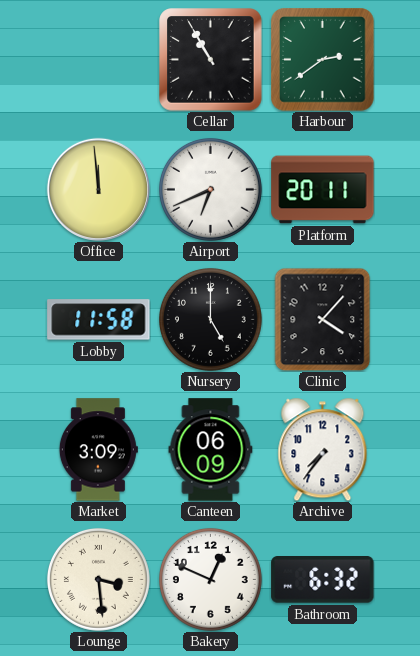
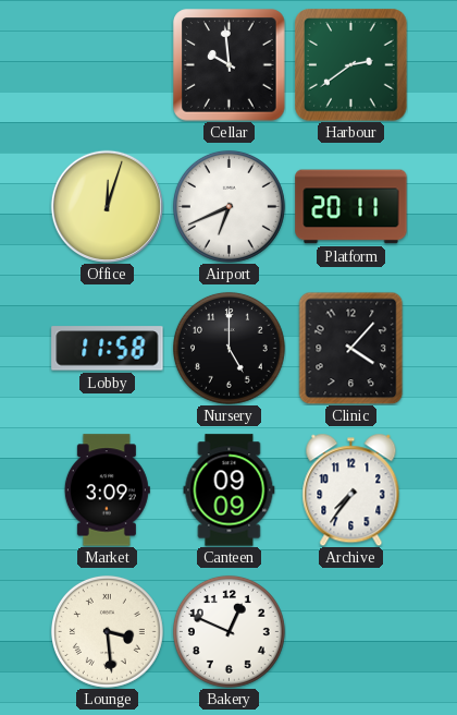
Cellar: 10:55 -> 9:59
Office: 11:59 -> 12:03
Canteen: 06:09 -> 09:09
Bathroom: 6:32 -> none
